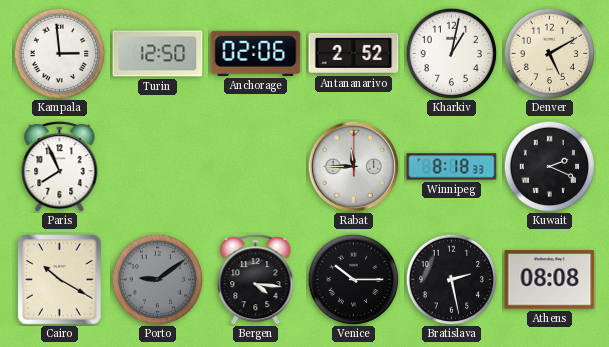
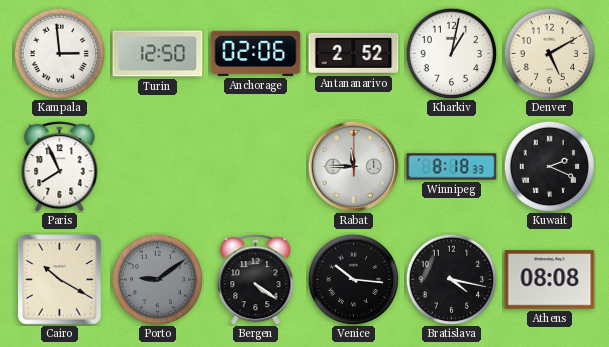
Bergen: 4:16 -> 4:21
Venice: 10:15 -> 10:16
Bratislava: 2:28 -> 4:17
